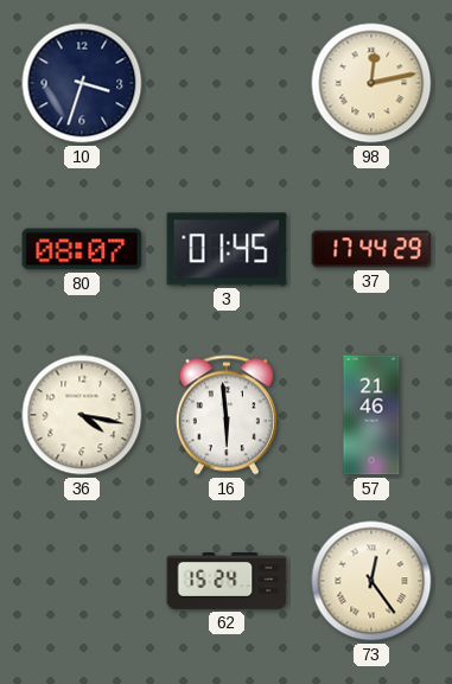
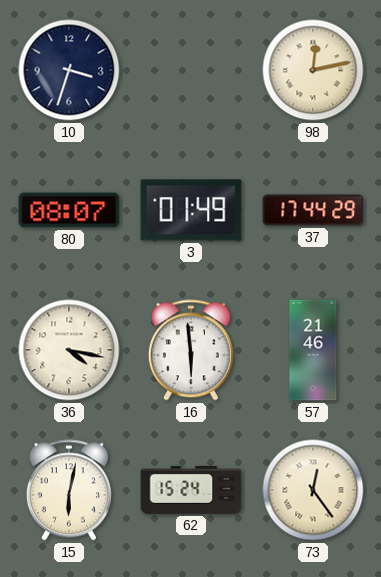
3: 01:45 -> 01:49
15: none -> 6:02
